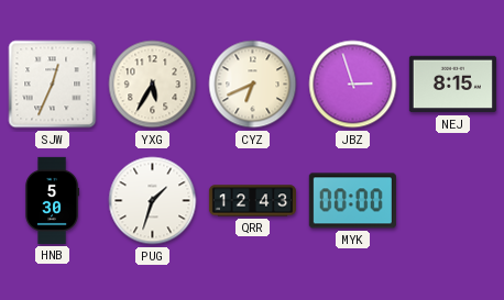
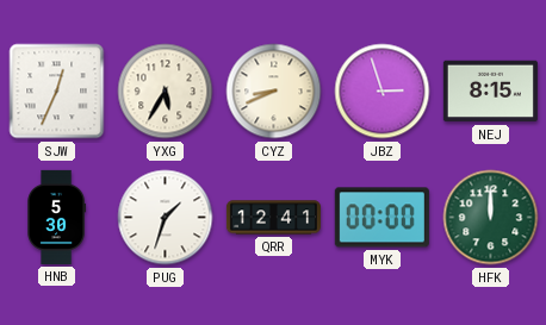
CYZ: 6:41 -> 8:41
QRR: 12:43 -> 12:41
HFK: none -> 12:00
